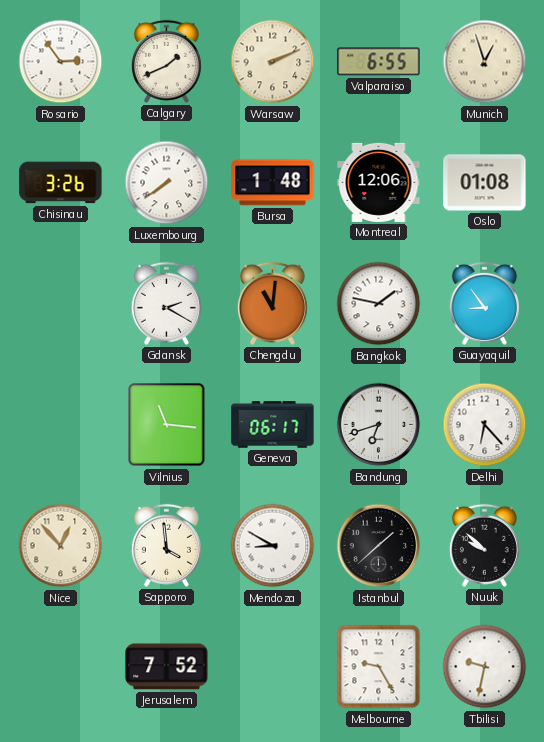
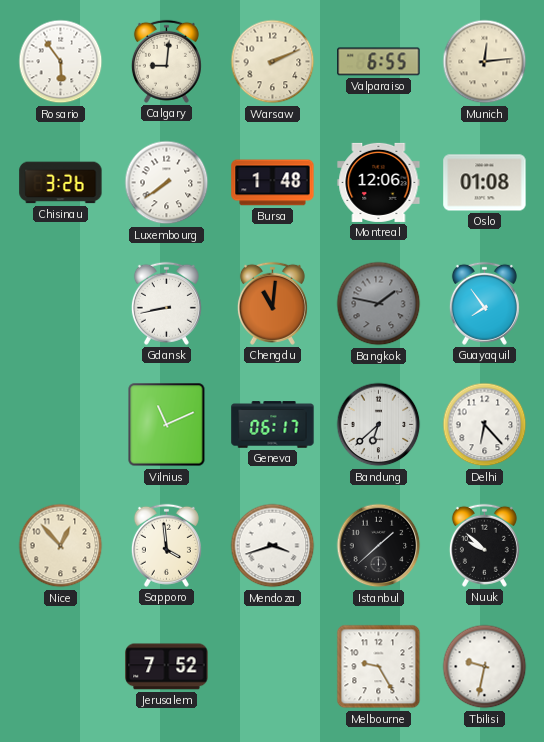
Rosario: 2:54 -> 5:54
Calgary: 1:41 -> 9:01
Munich: 12:57 -> 12:14
Gdansk: 2:20 -> 8:43
Bangkok dial: white -> grey
Guayaquil: 8:54 -> 7:54
Vilnius: 11:16 -> 11:11
Bandung: 6:42 -> 6:38
Mendoza: 8:50 -> 3:42
